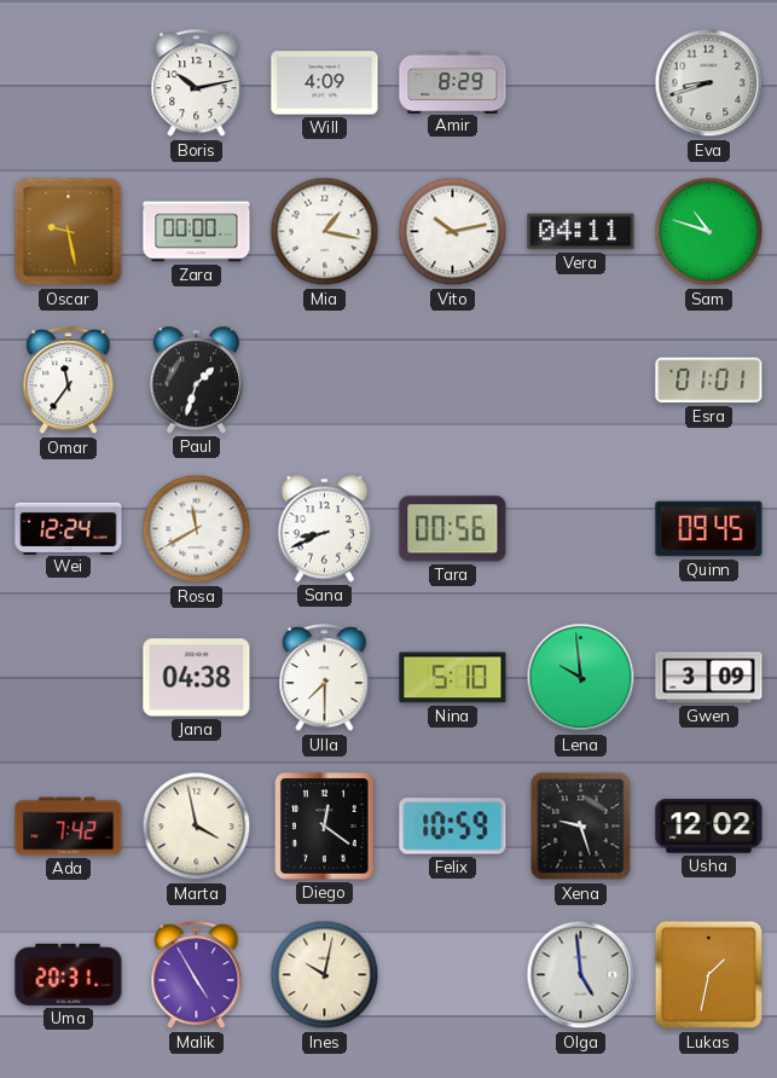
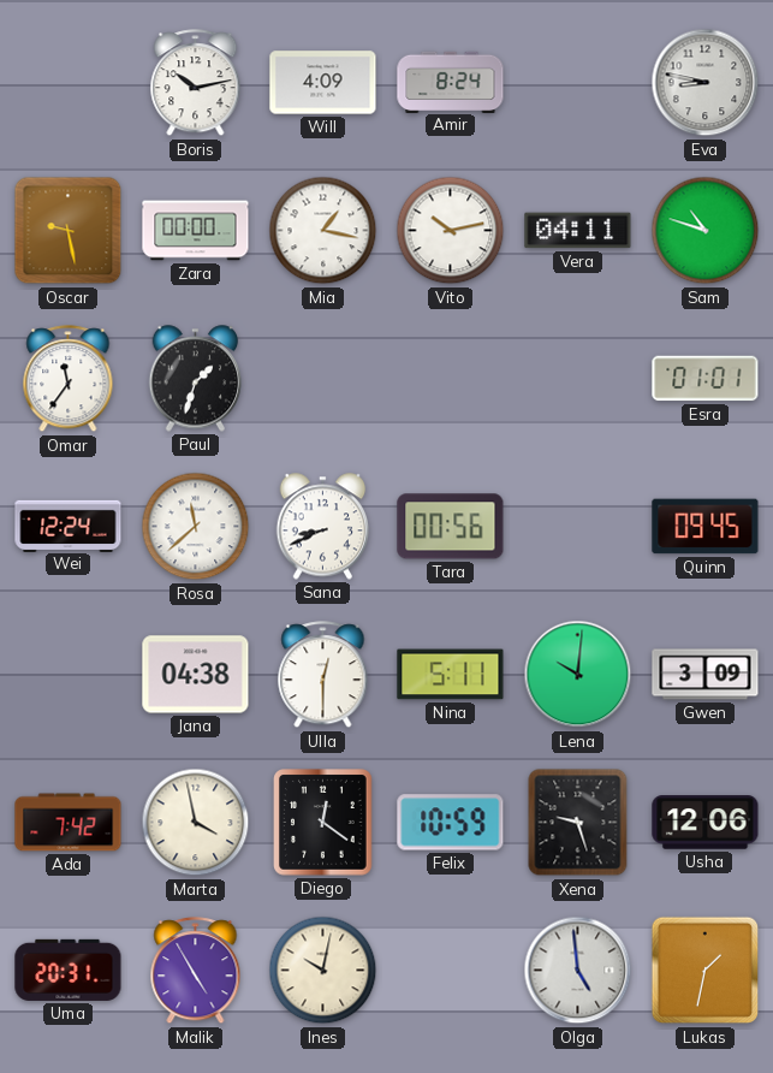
Amir: 8:29 -> 8:24
Eva: 8:42 -> 8:47
Rosa: 11:40 -> 11:38
Ulla: 7:30 -> 12:30
Nina: 5:10 -> 5:11
Lena: 9:59 -> 10:01
Usha: 12:02 -> 12:06
